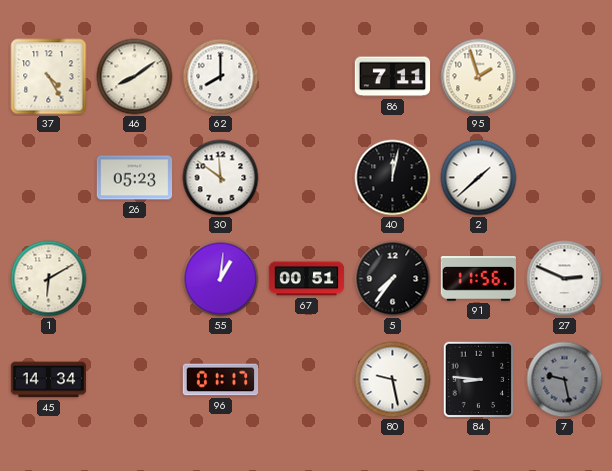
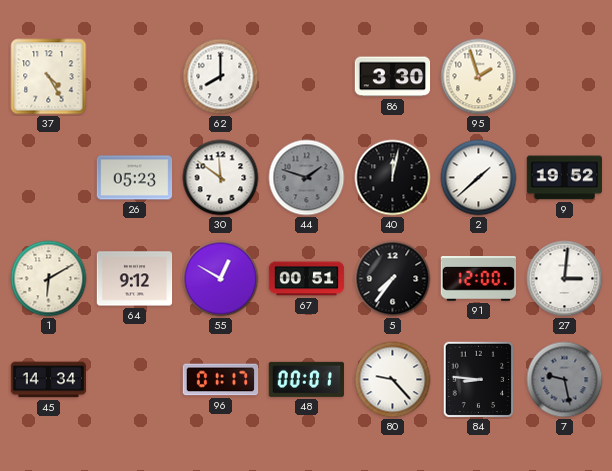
46: 8:09 -> none
86: 7:11 -> 3:30
44: none -> 1:48
9: none -> 19:52
64: none -> 9:12
55: 1:01 -> 12:50
91: 11:56 -> 12:00
27: 2:49 -> 3:01
48: none -> 00:01
80: 9:28 -> 9:23
